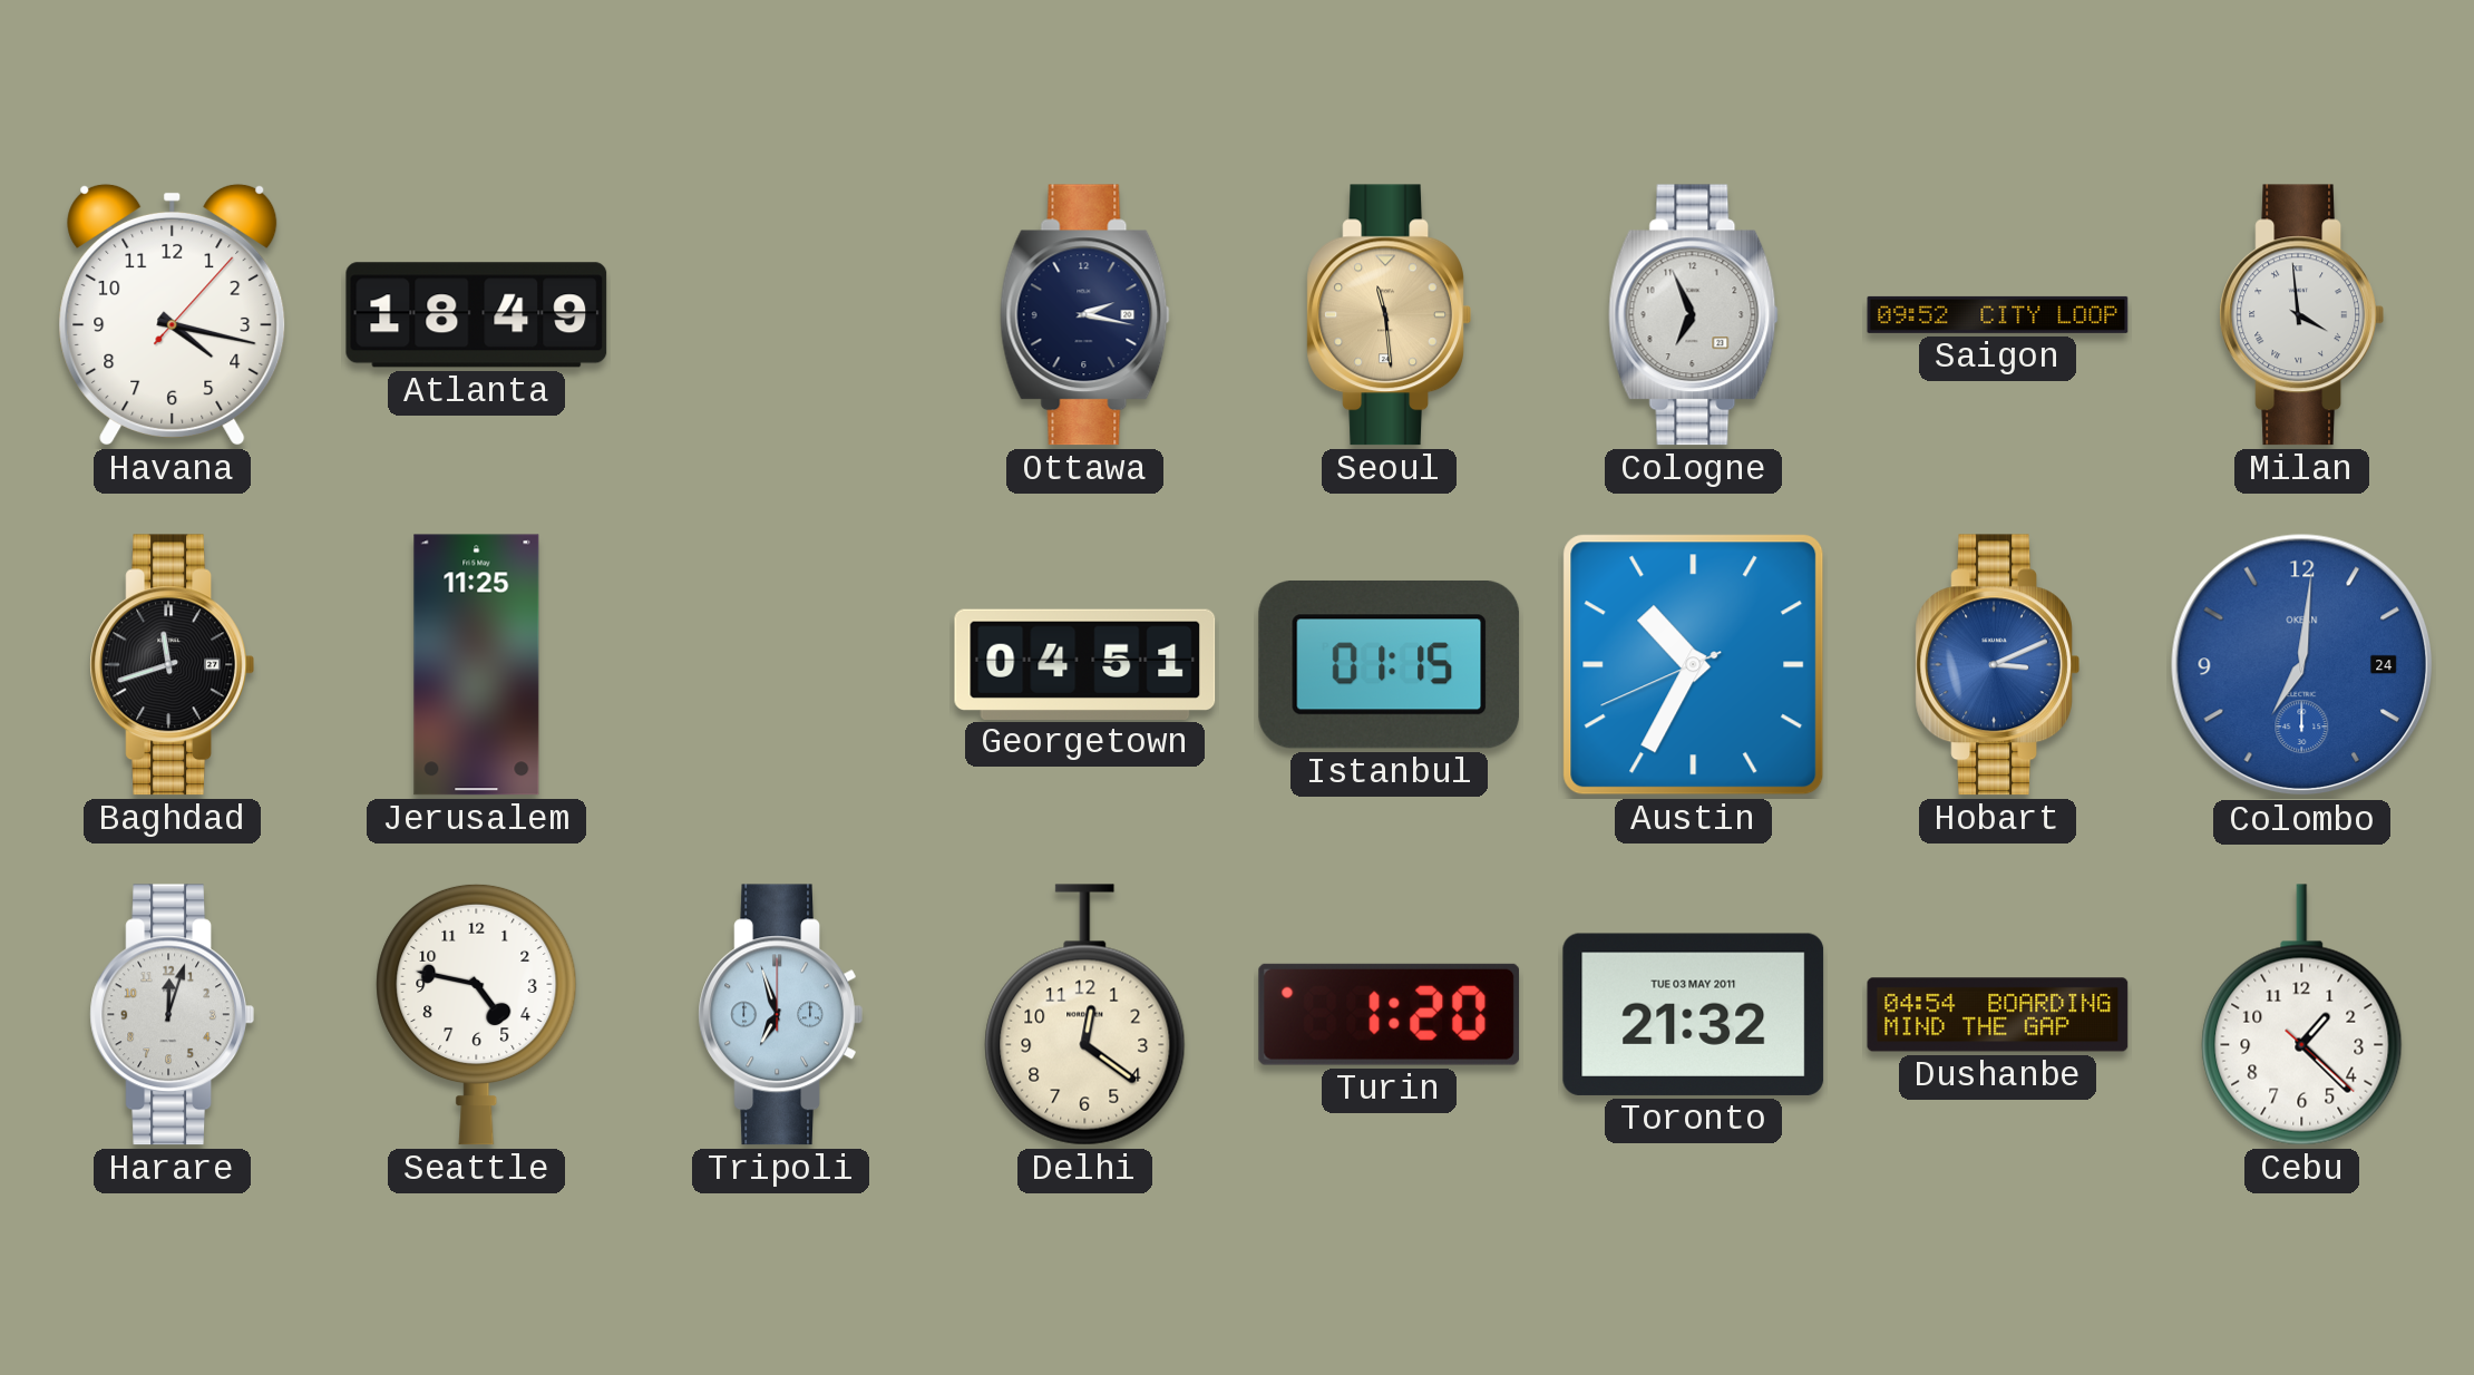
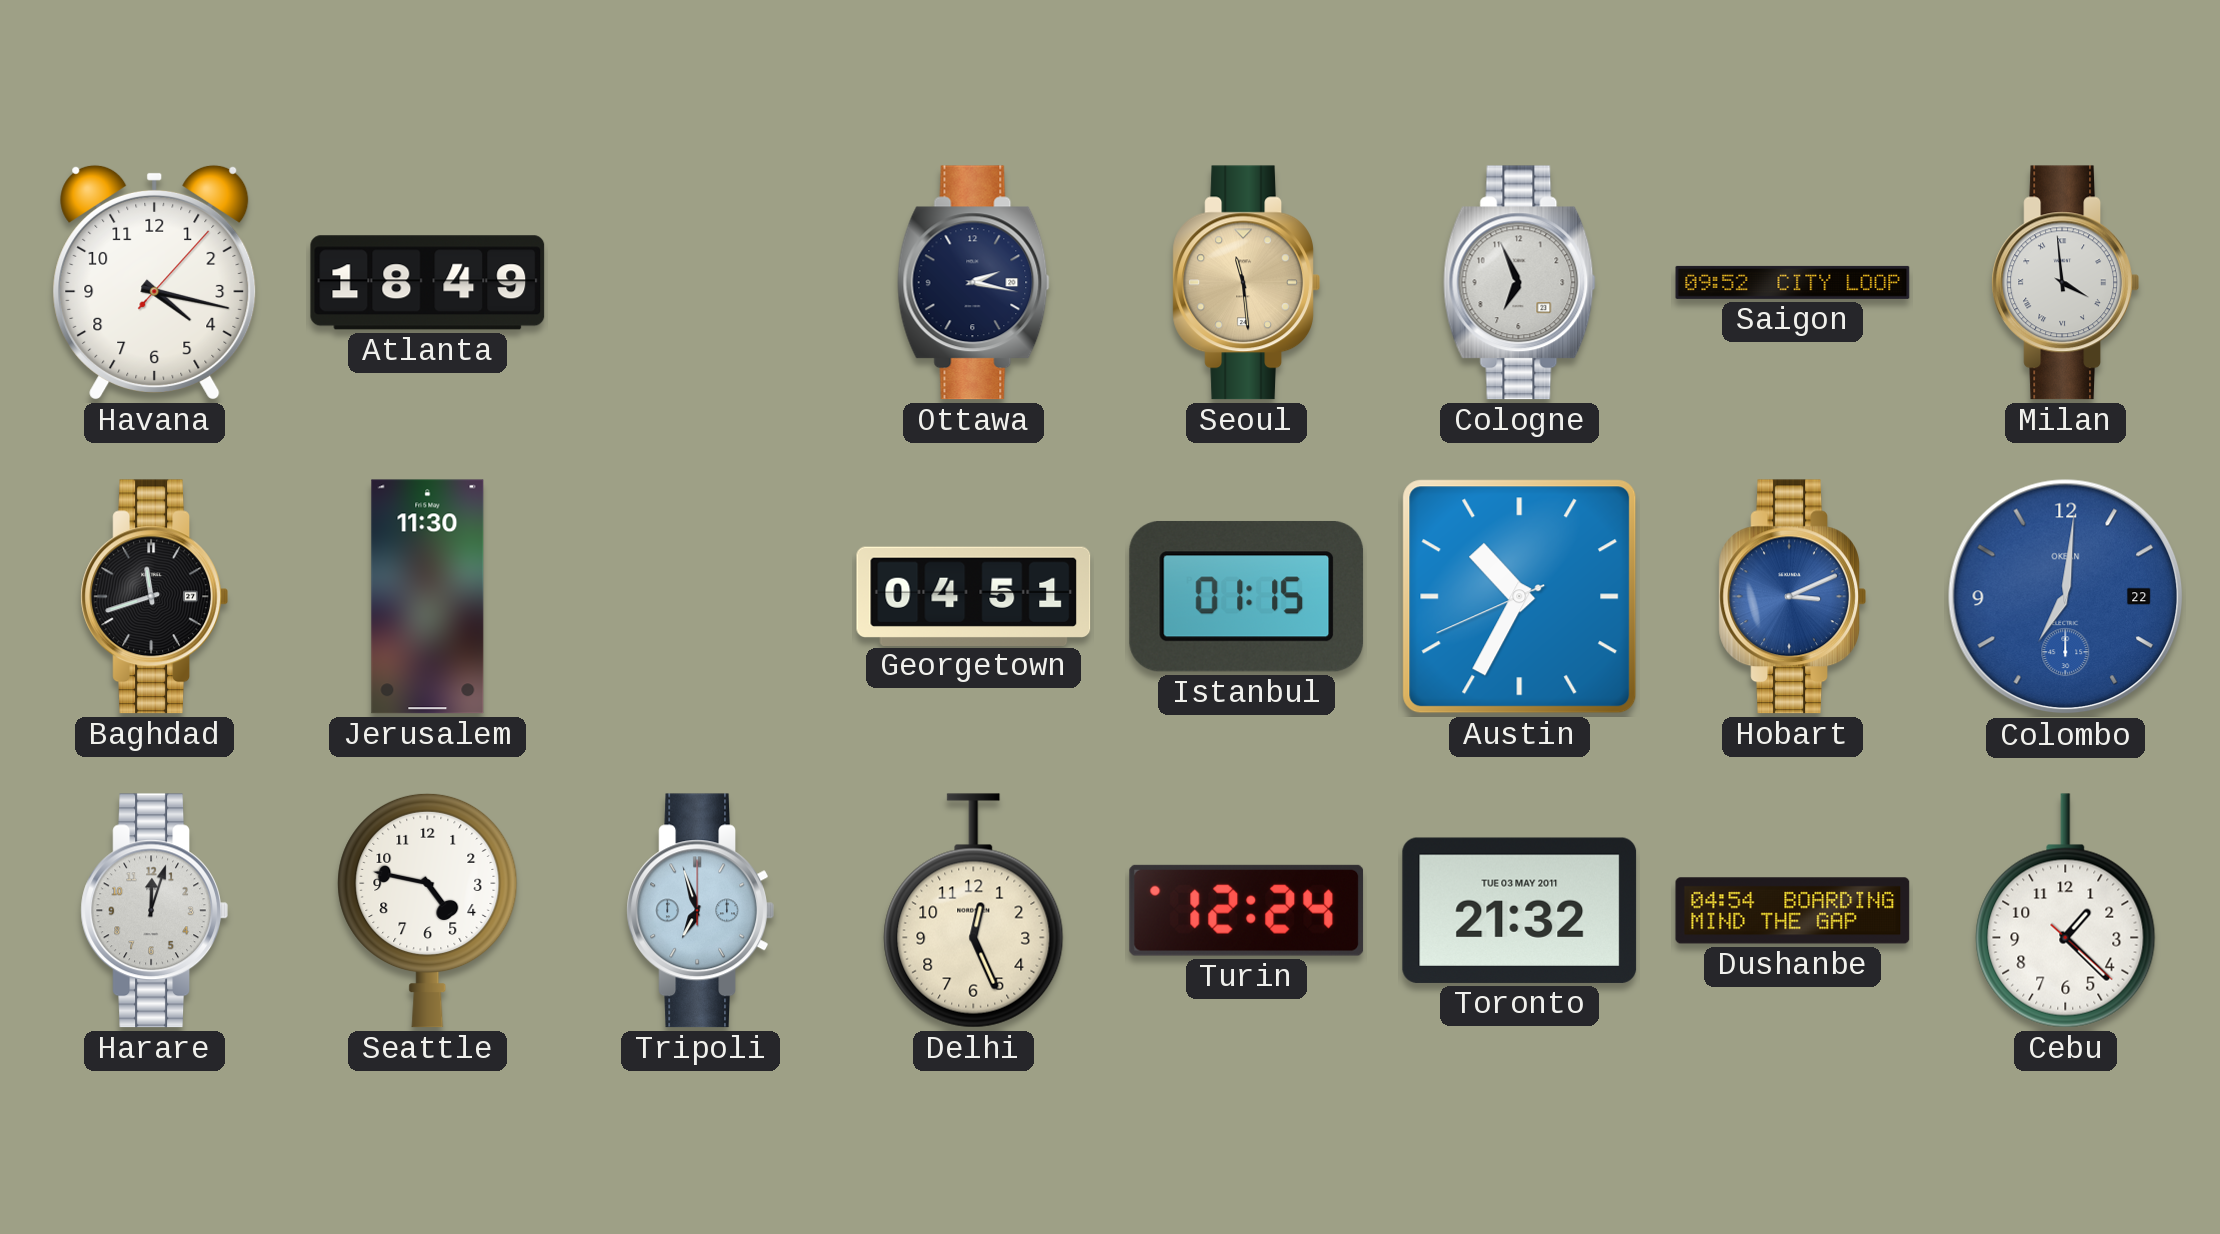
Jerusalem: 11:25 -> 11:30
Colombo date: 24 -> 22
Delhi: 12:21 -> 12:26
Turin: 1:20 -> 12:24
